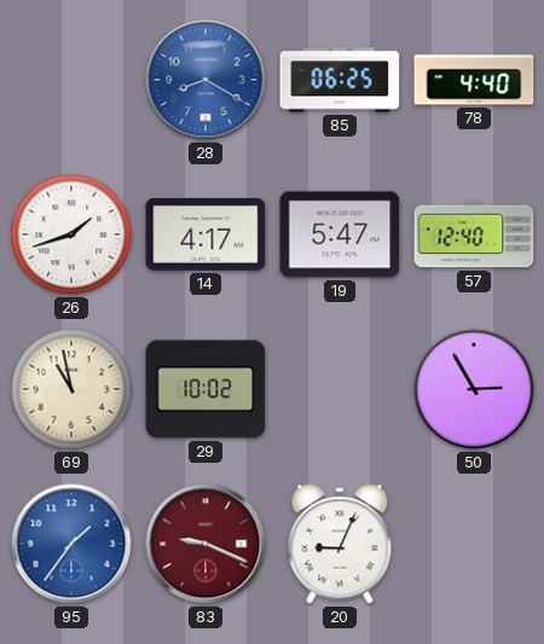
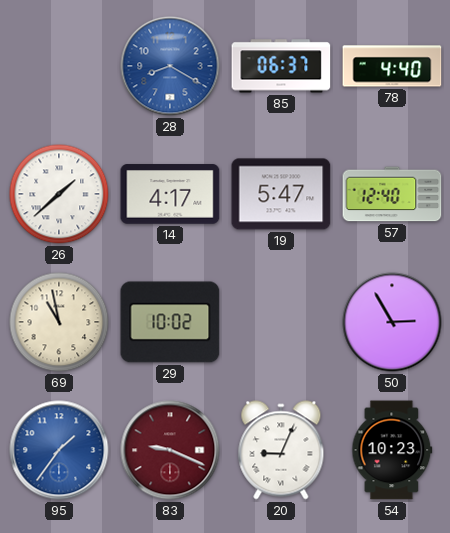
85: 06:25 -> 06:37
26: 1:42 -> 1:38
54: none -> 10:23
